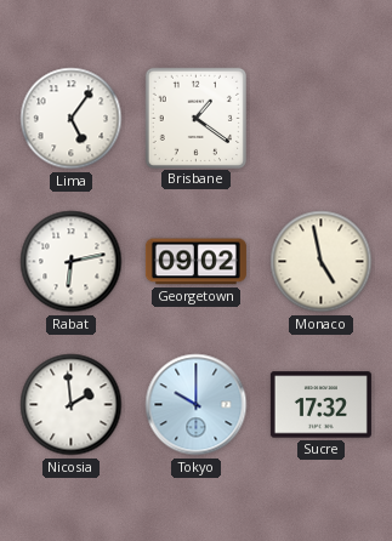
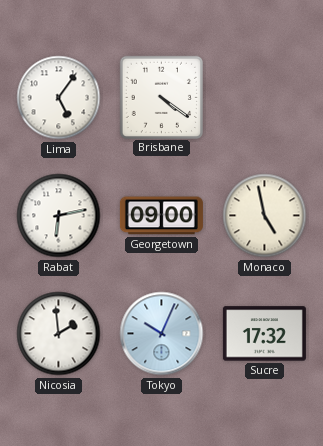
Brisbane: 1:21 -> 4:21
Georgetown: 09:02 -> 09:00
Tokyo: 10:00 -> 10:04
